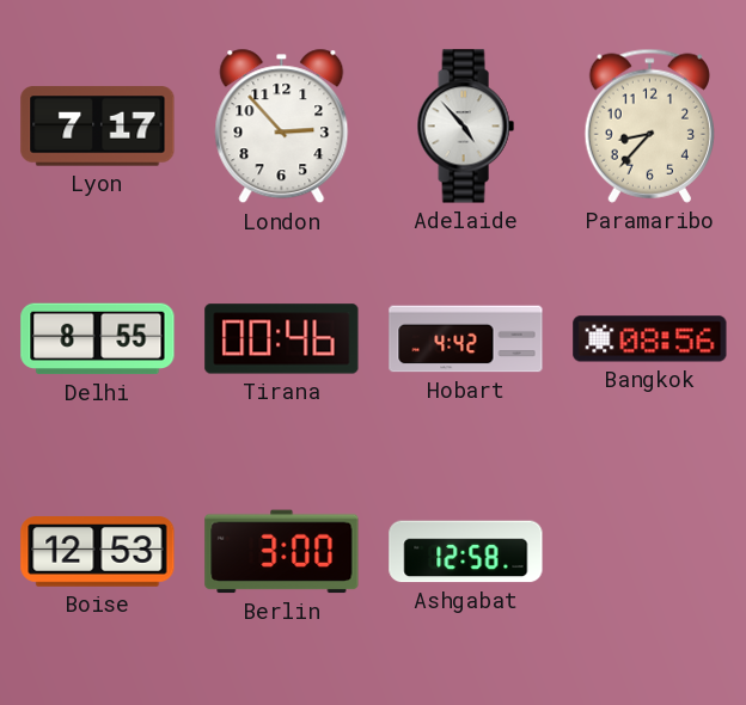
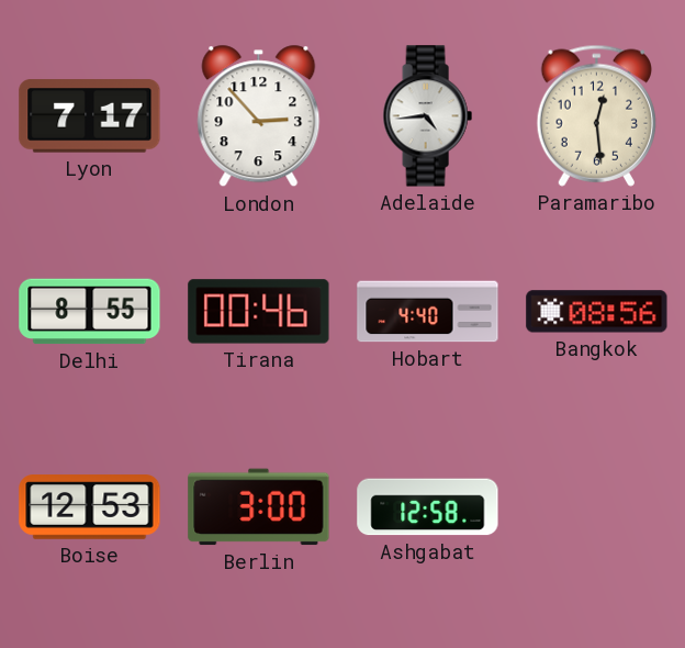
Adelaide: 4:53 -> 4:44
Paramaribo: 8:37 -> 12:29
Hobart: 4:42 -> 4:40
